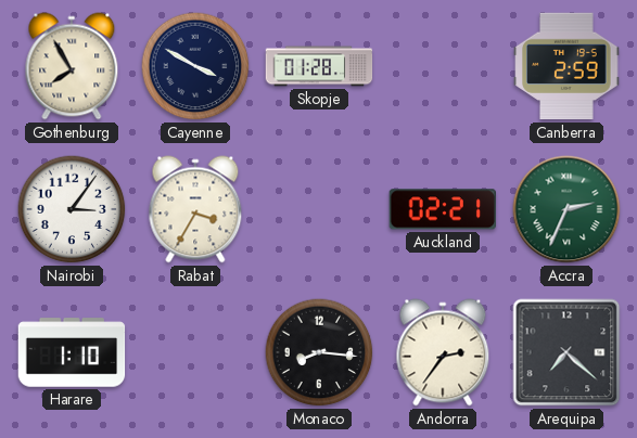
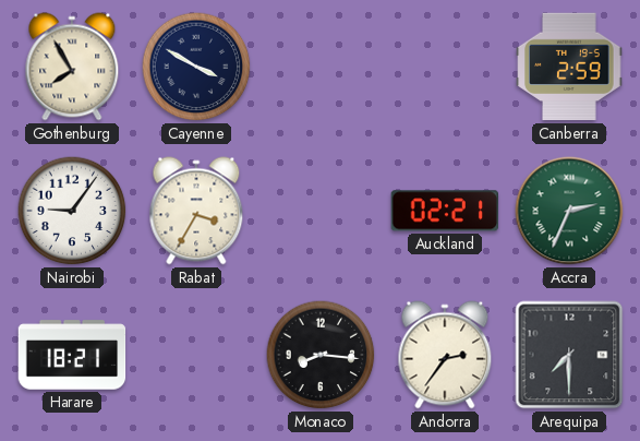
Skopje: 01:28 -> none
Nairobi: 3:06 -> 9:06
Harare: 1:10 -> 18:21
Arequipa: 7:22 -> 7:30
